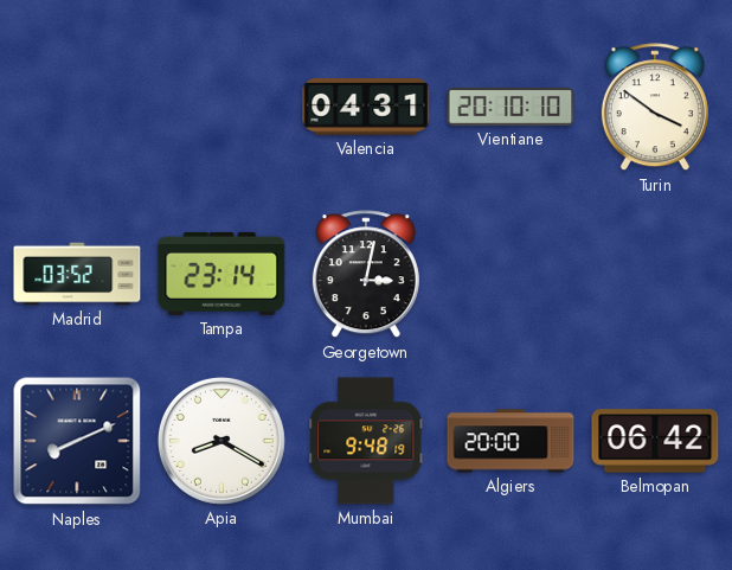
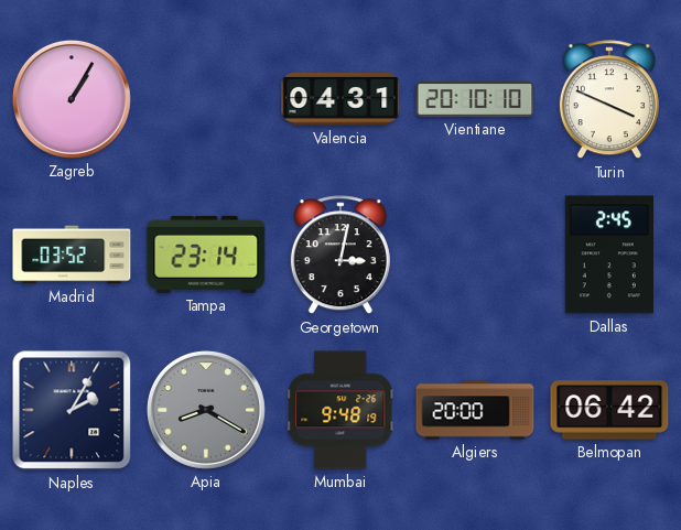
Zagreb: none -> 1:05
Turin: 3:51 -> 3:49
Dallas: none -> 2:45
Naples: 8:11 -> 2:05
Apia dial: white -> grey
